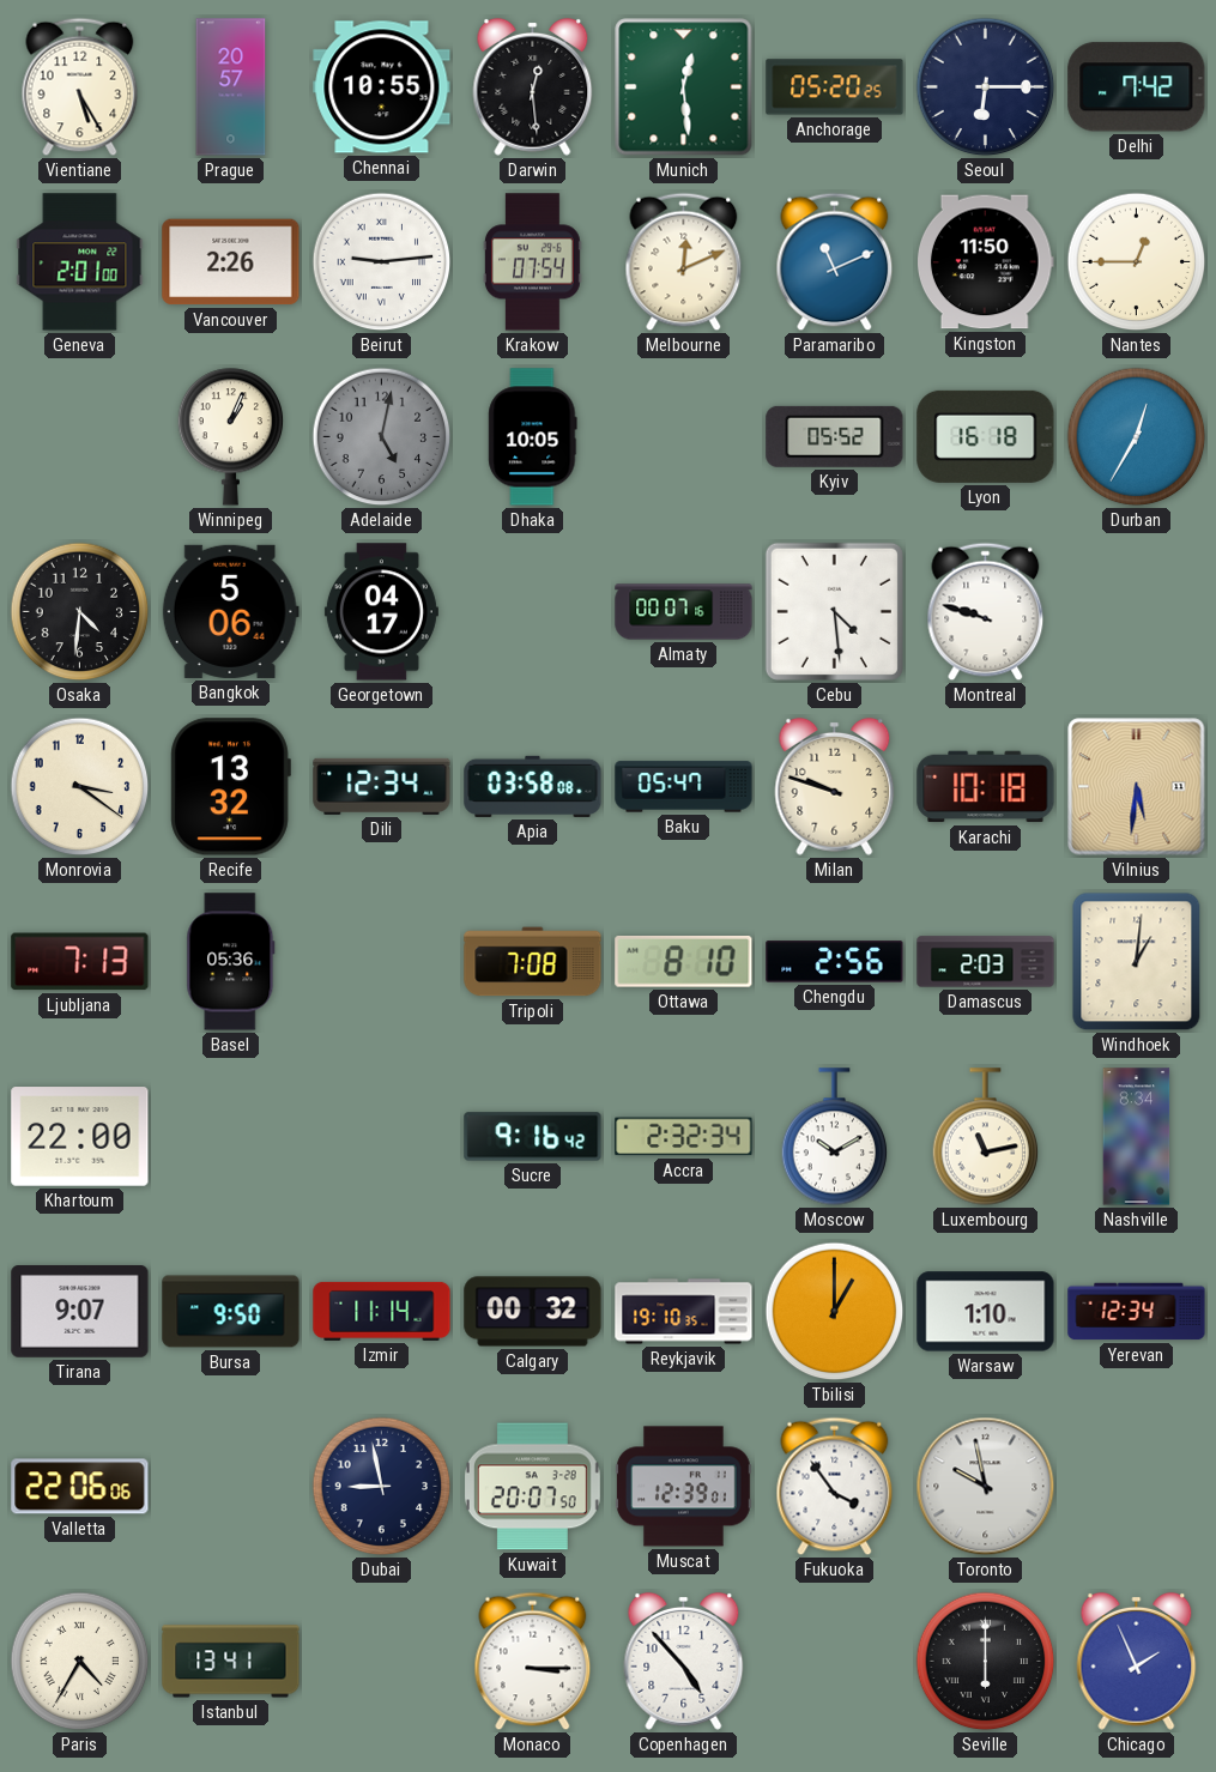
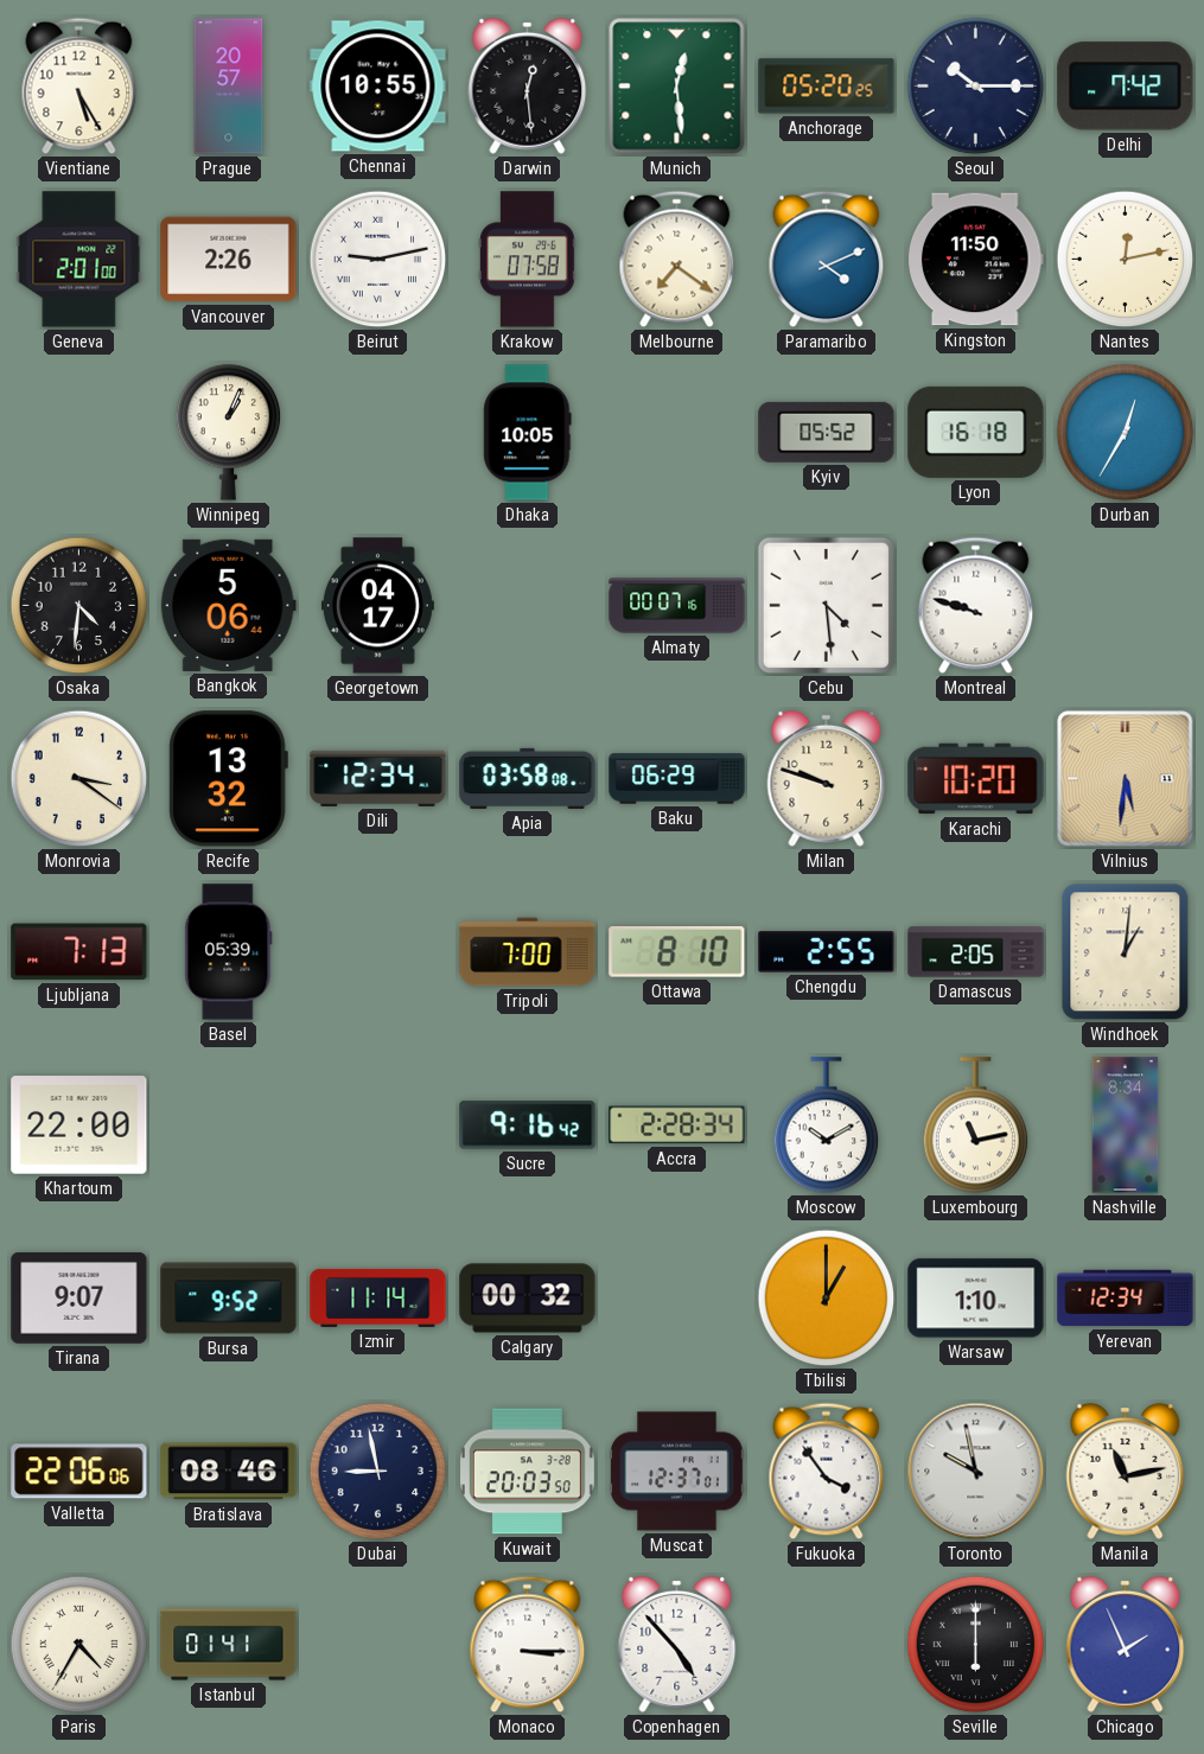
Seoul: 6:15 -> 10:15
Beirut: 9:14 -> 9:13
Krakow: 07:54 -> 07:58
Melbourne: 12:11 -> 7:21
Paramaribo: 11:11 -> 4:11
Nantes: 12:45 -> 12:13
Adelaide: 5:02 -> none
Baku: 05:47 -> 06:29
Karachi: 10:18 -> 10:20
Basel: 05:36 -> 05:39
Tripoli: 7:08 -> 7:00
Chengdu: 2:56 -> 2:55
Damascus: 2:03 -> 2:05
Accra: 2:32 -> 2:28
Bursa: 9:50 -> 9:52
Reykjavik: 19:10 -> none
Bratislava: none -> 08:46
Kuwait: 20:07 -> 20:03
Muscat: 12:39 -> 12:37
Manila: none -> 11:13
Istanbul: 13:41 -> 01:41
